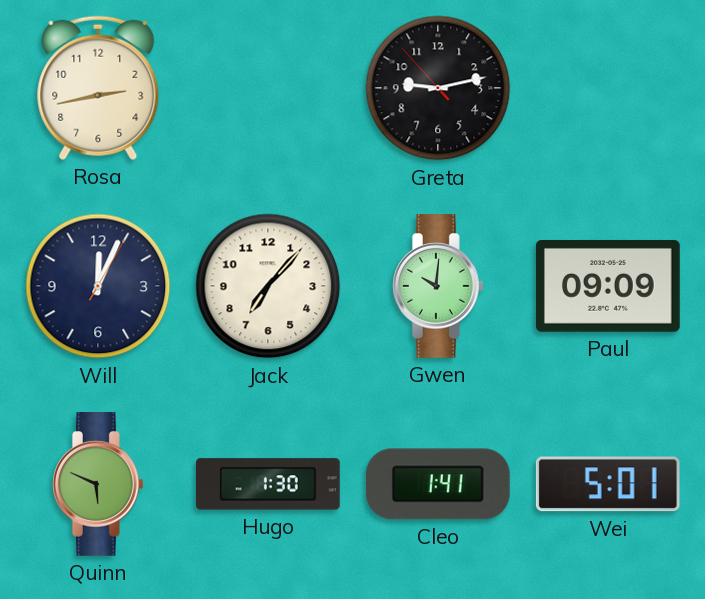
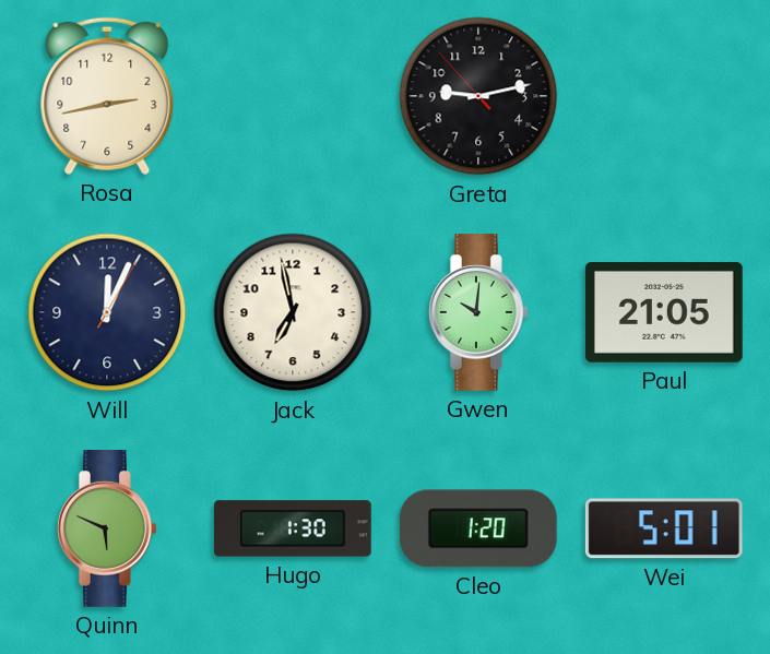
Jack: 7:07 -> 6:58
Paul: 09:09 -> 21:05
Cleo: 1:41 -> 1:20
